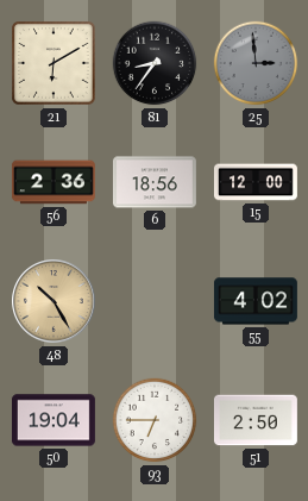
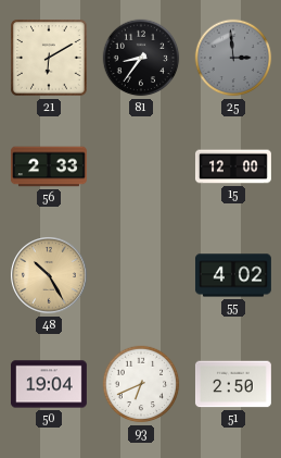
56: 2:36 -> 2:33
6: 18:56 -> none
93: 6:45 -> 6:41
